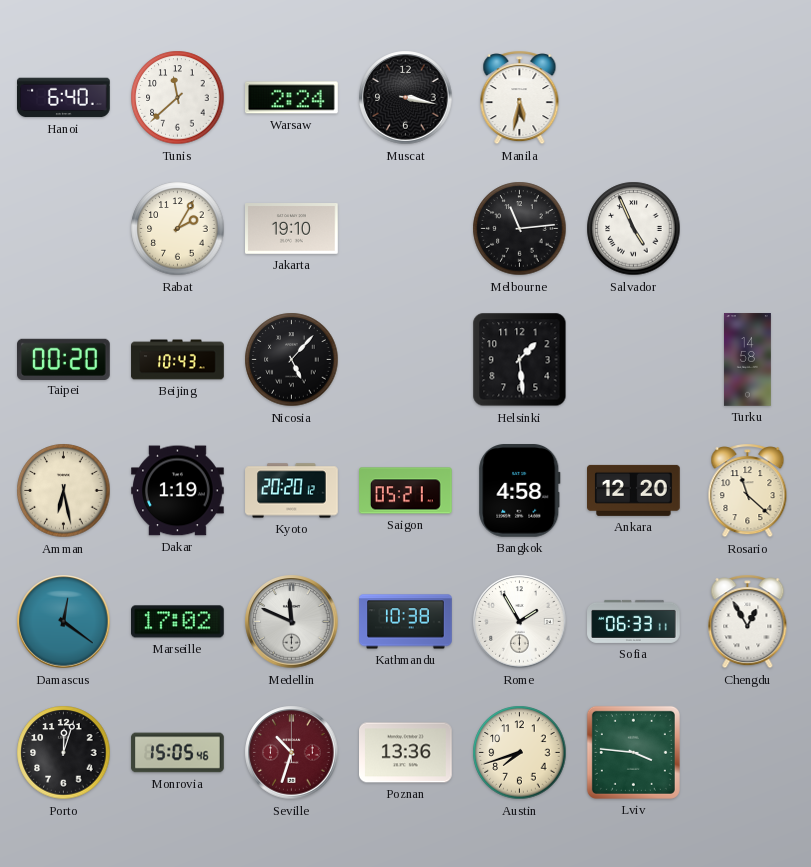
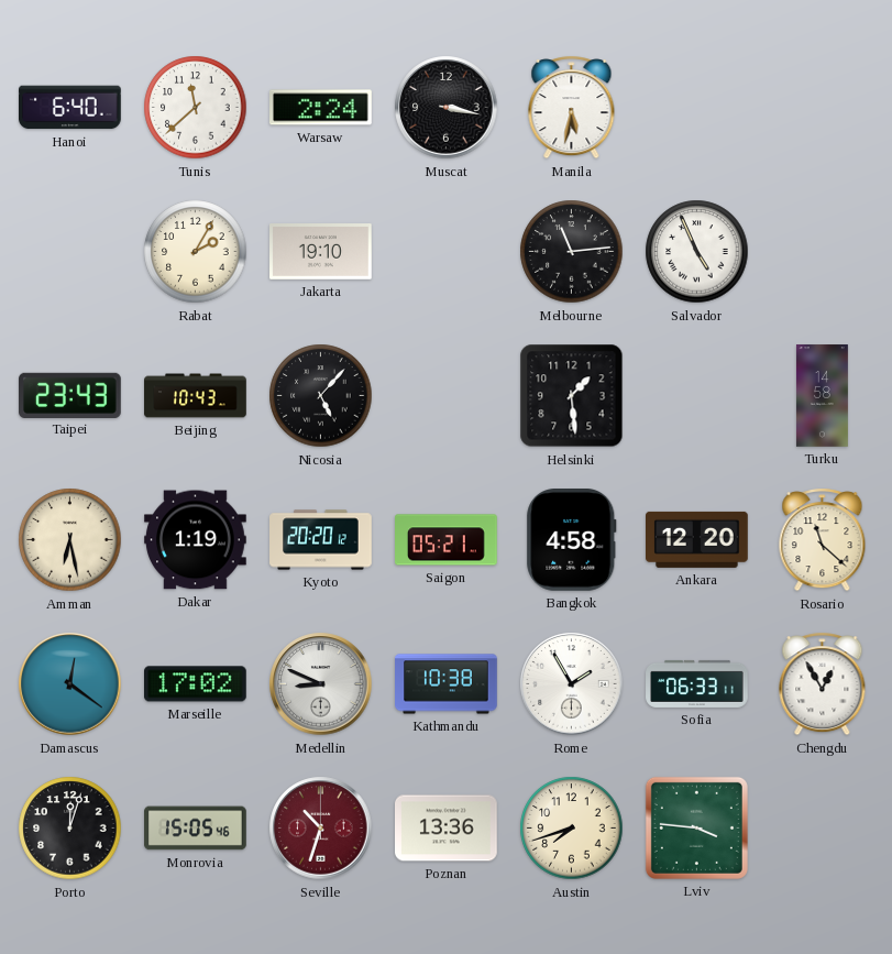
Taipei: 00:20 -> 23:43
Medellin: 11:49 -> 8:49
